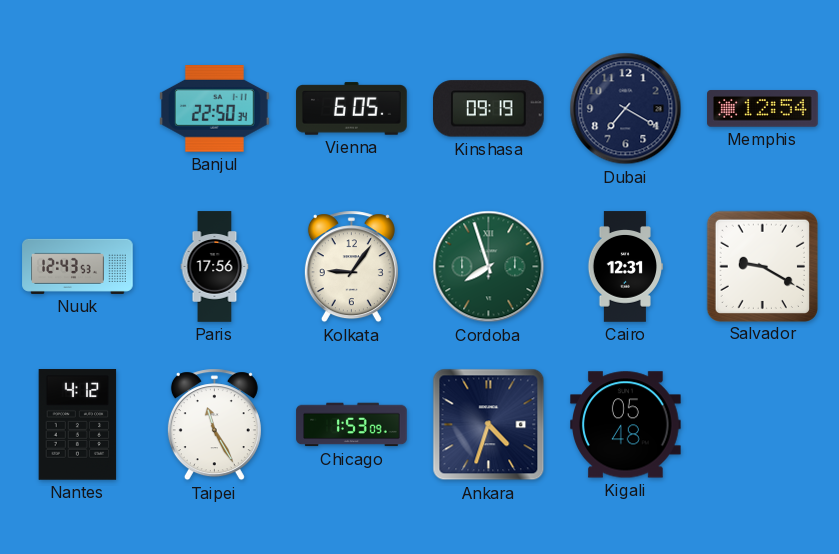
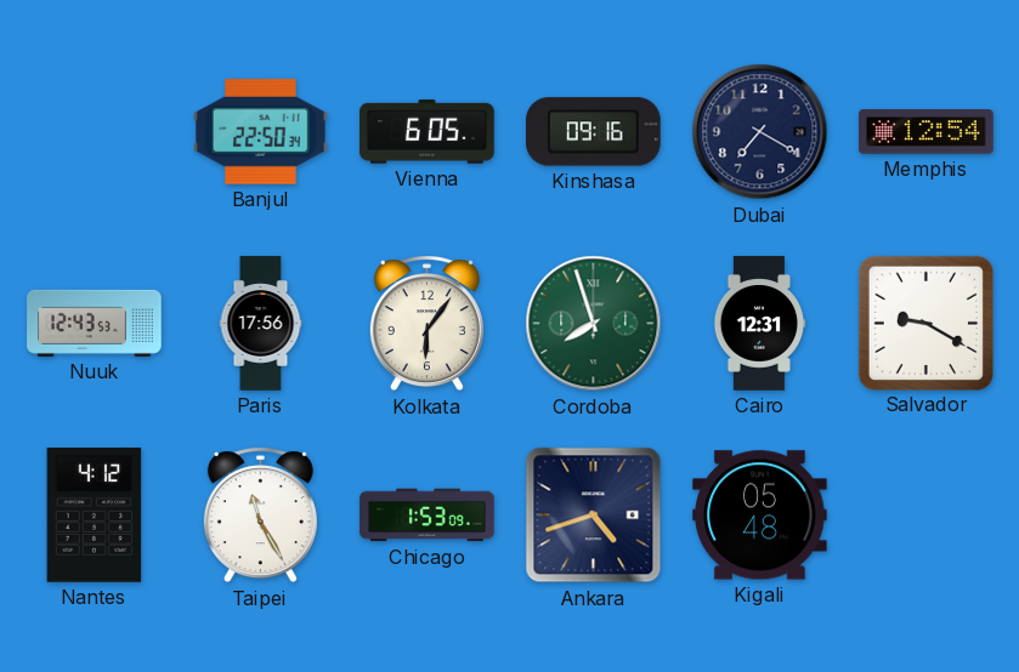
Kinshasa: 09:19 -> 09:16
Kolkata: 9:06 -> 6:06
Ankara: 4:33 -> 4:42
